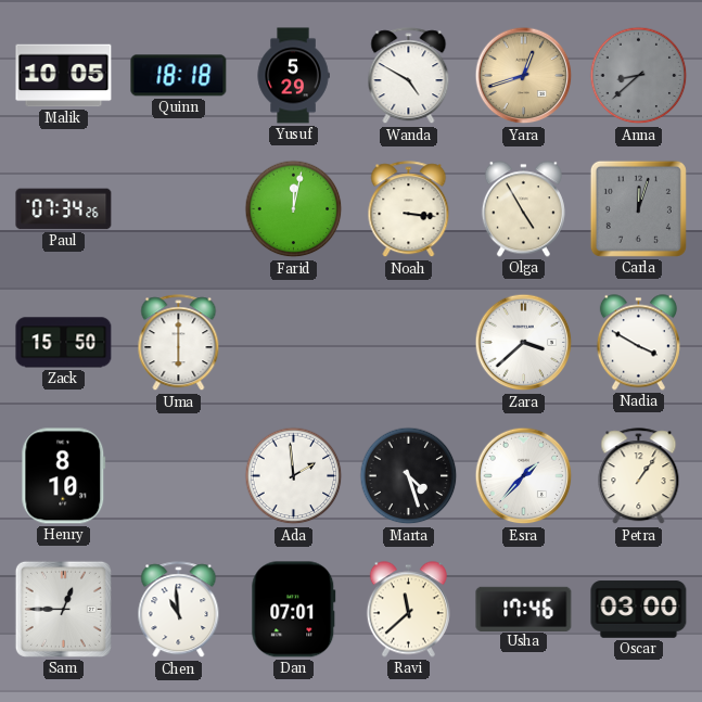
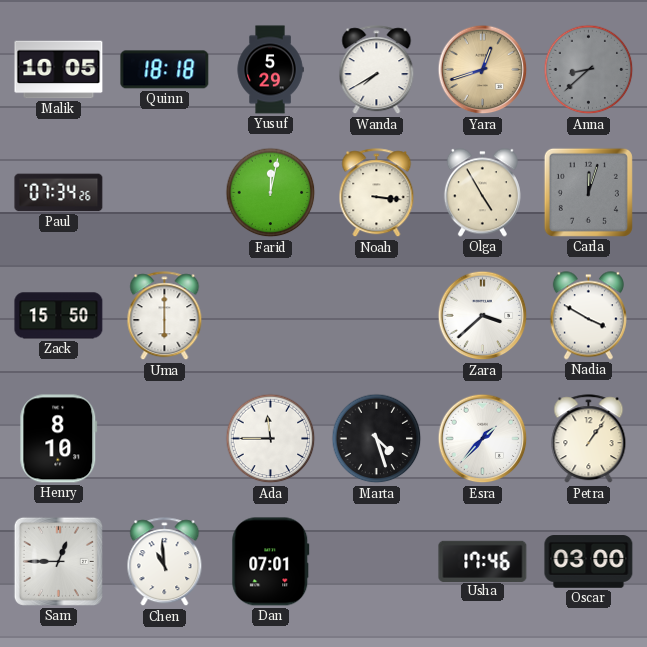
Wanda: 4:50 -> 7:40
Ada: 1:59 -> 11:45
Ravi: 11:38 -> none
